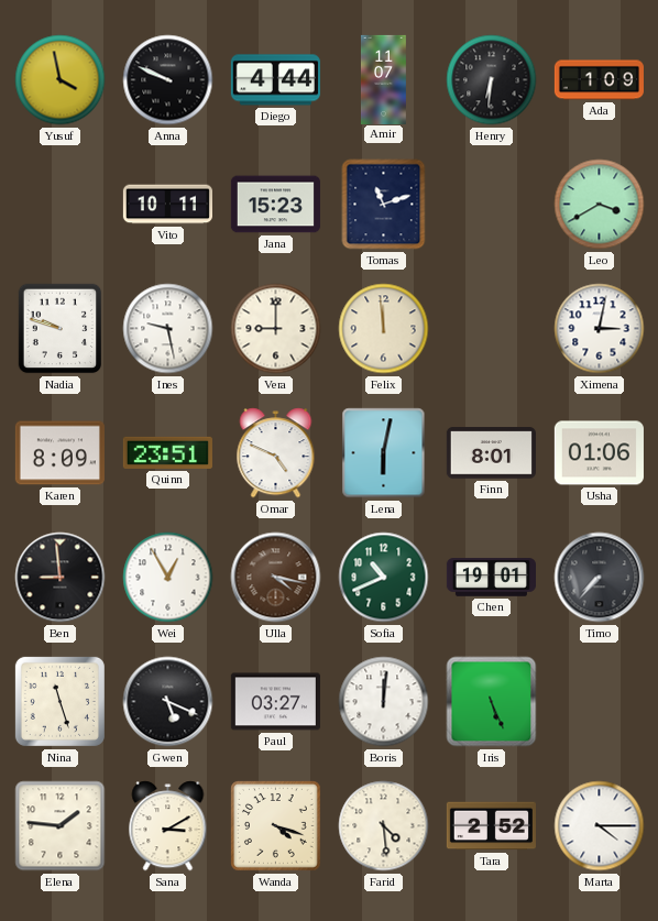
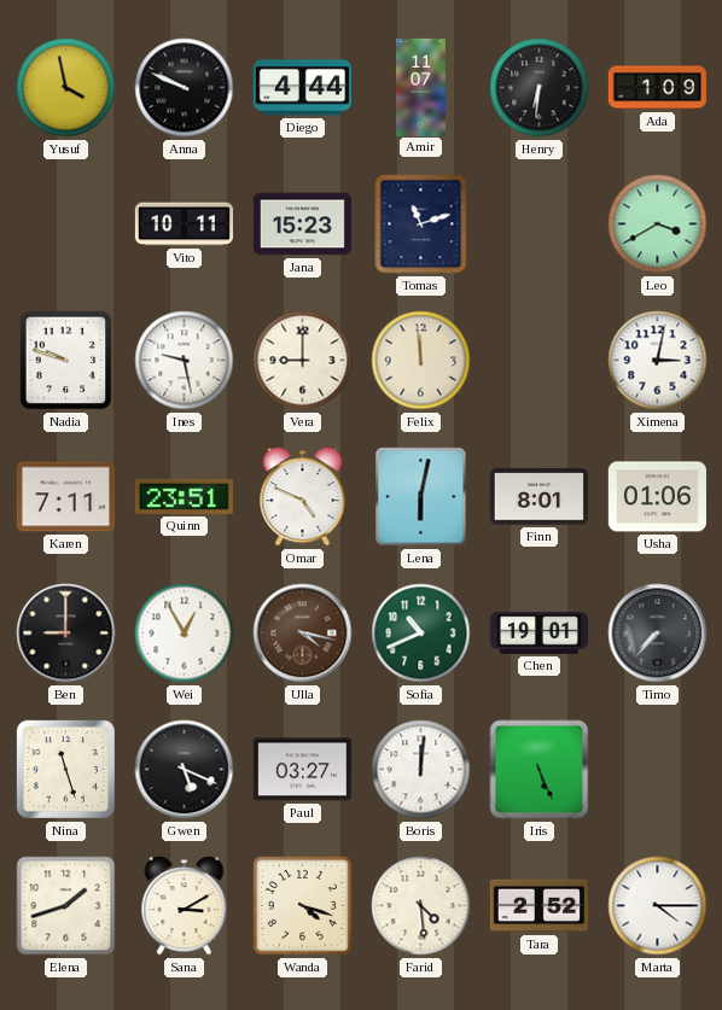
Karen: 8:09 -> 7:11
Ben: 8:59 -> 9:00
Elena: 1:46 -> 1:42
